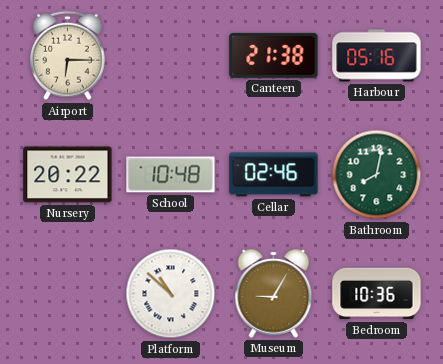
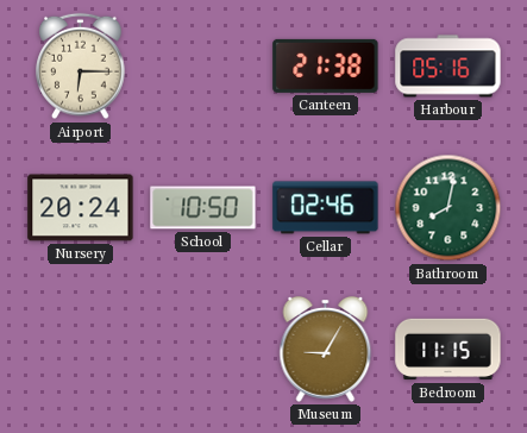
Nursery: 20:22 -> 20:24
School: 10:48 -> 10:50
Platform: 10:52 -> none
Bedroom: 10:36 -> 11:15
